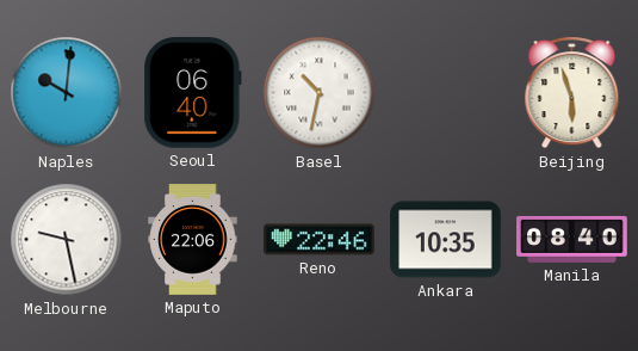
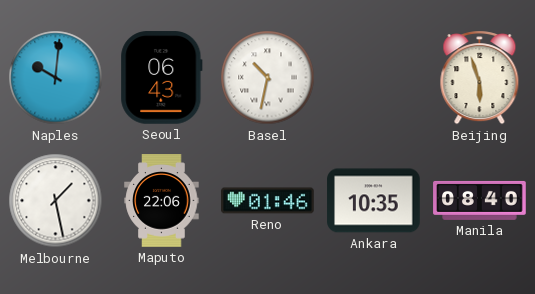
Seoul: 06:40 -> 06:43
Melbourne: 9:28 -> 1:28
Reno: 22:46 -> 01:46
